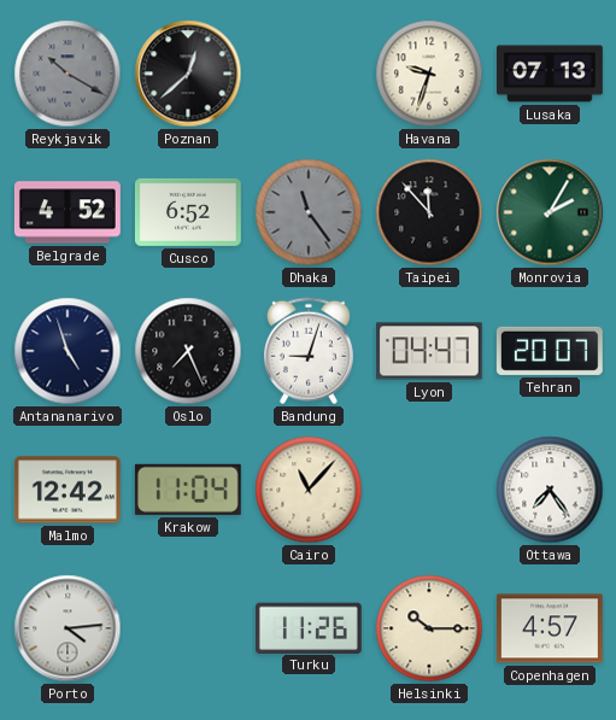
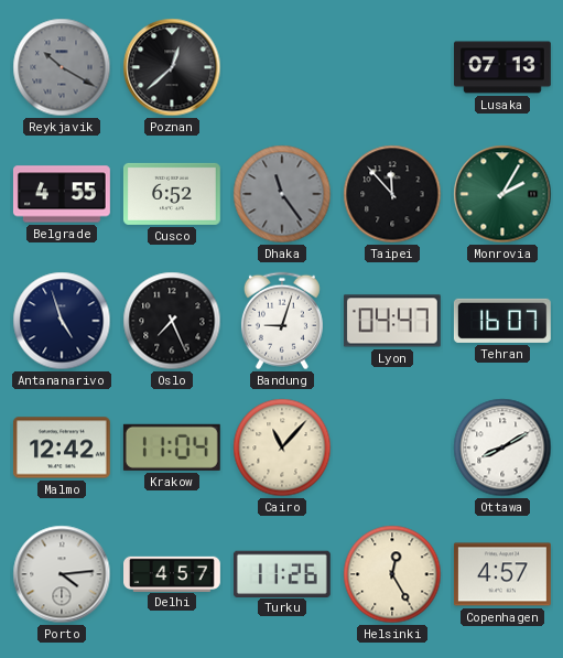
Havana: 9:33 -> none
Belgrade: 4:52 -> 4:55
Tehran: 20:07 -> 16:07
Ottawa: 7:24 -> 8:10
Delhi: none -> 4:57
Helsinki: 10:15 -> 12:25
